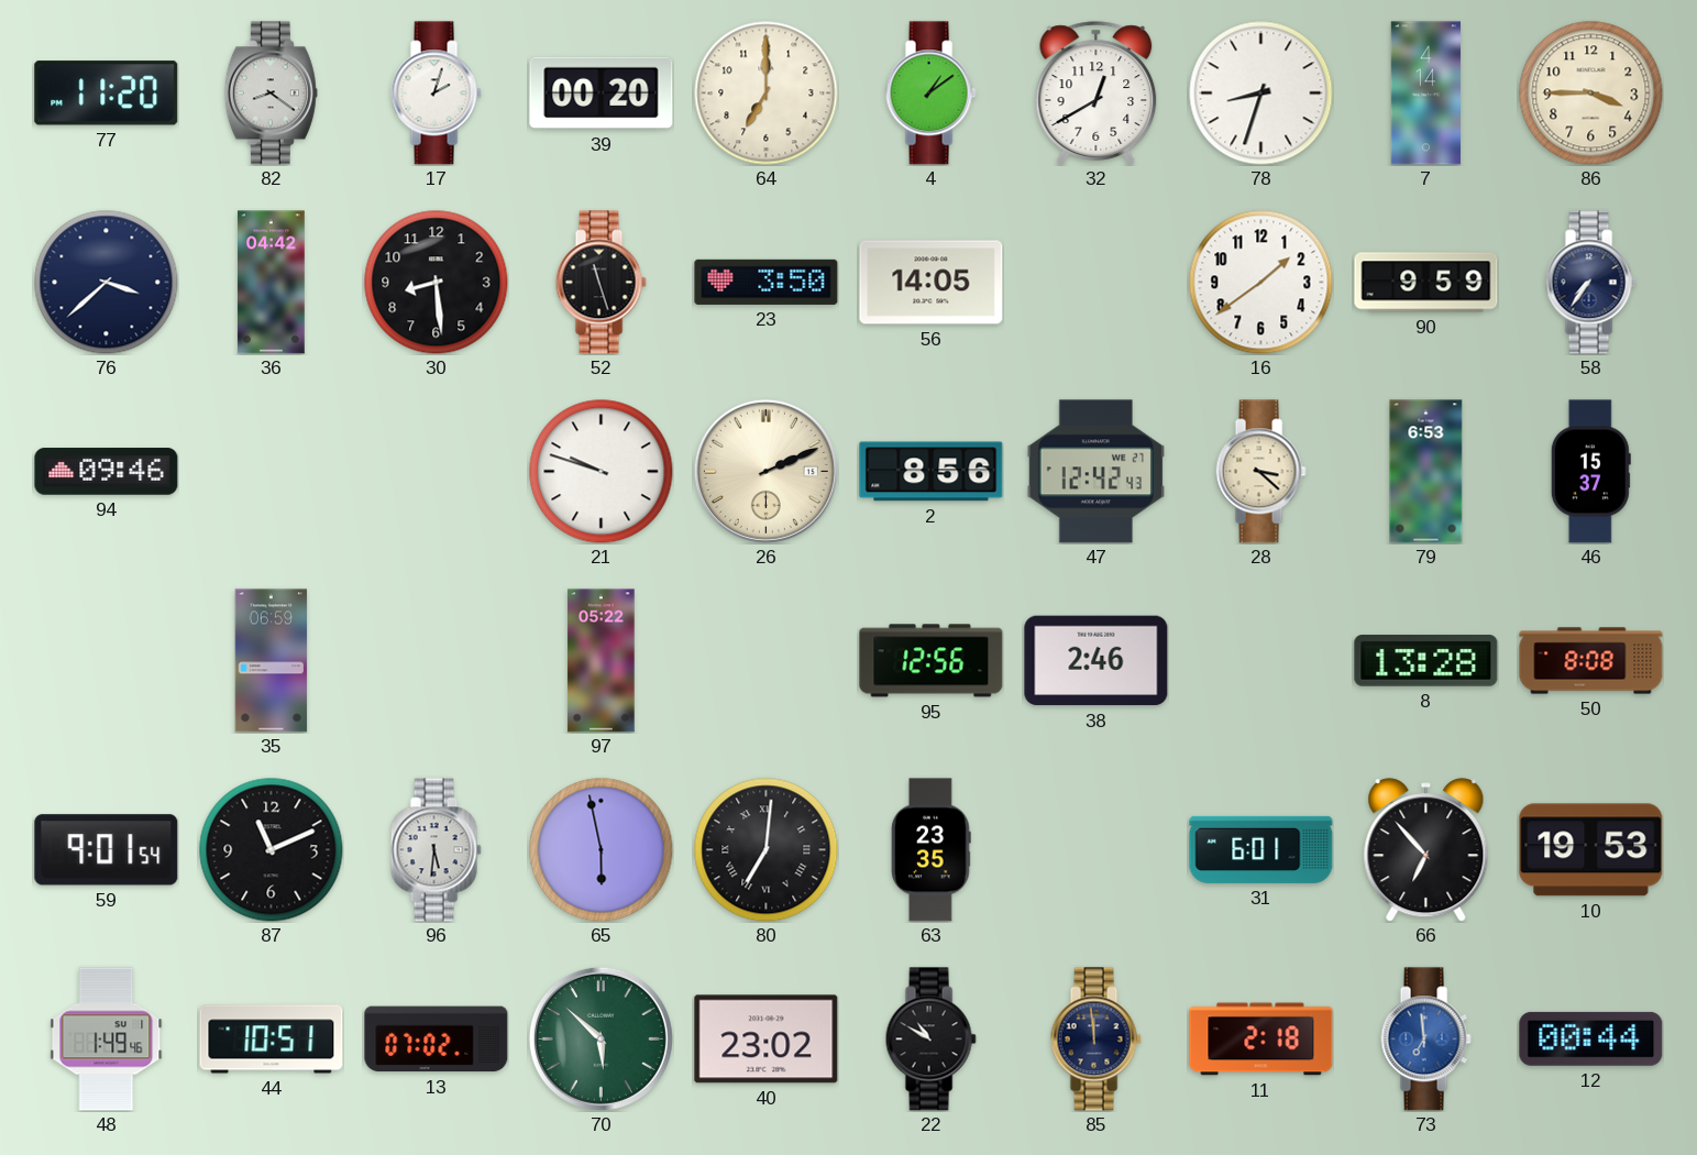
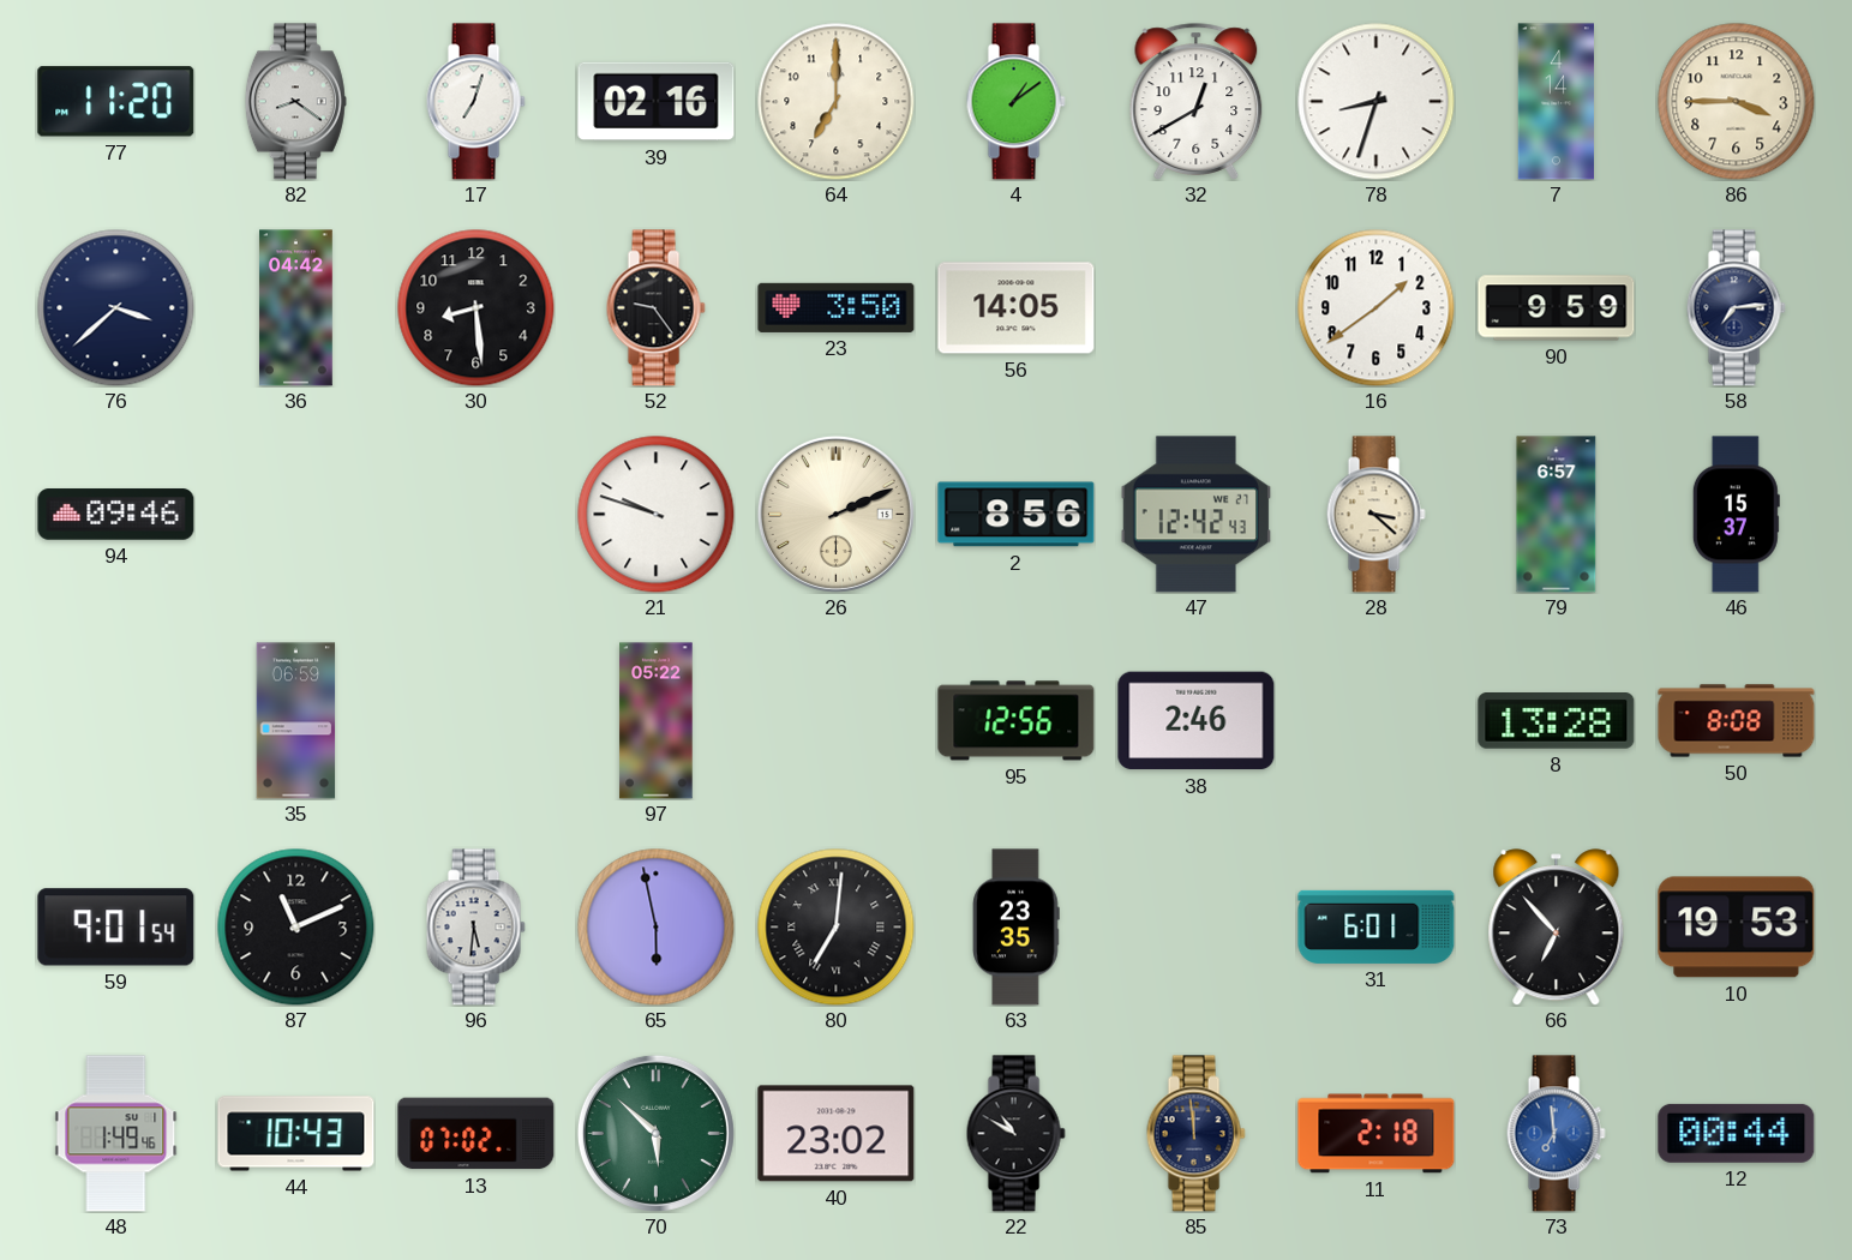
17: 2:03 -> 7:03
39: 00:20 -> 02:16
52: 11:27 -> 9:24
58: 7:36 -> 7:14
79: 6:53 -> 6:57
44: 10:51 -> 10:43
